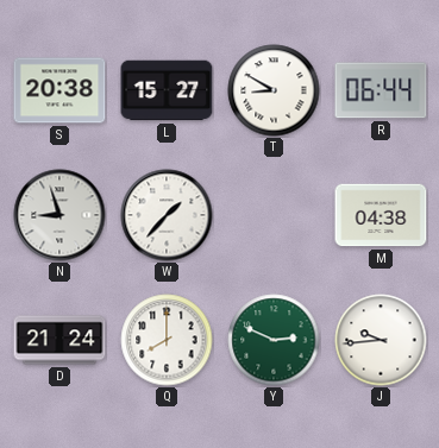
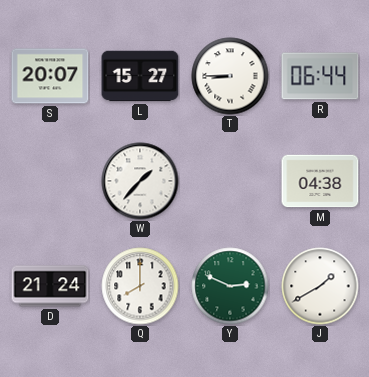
S: 20:38 -> 20:07
T: 8:50 -> 8:45
N: 8:57 -> none
J: 9:44 -> 1:40
